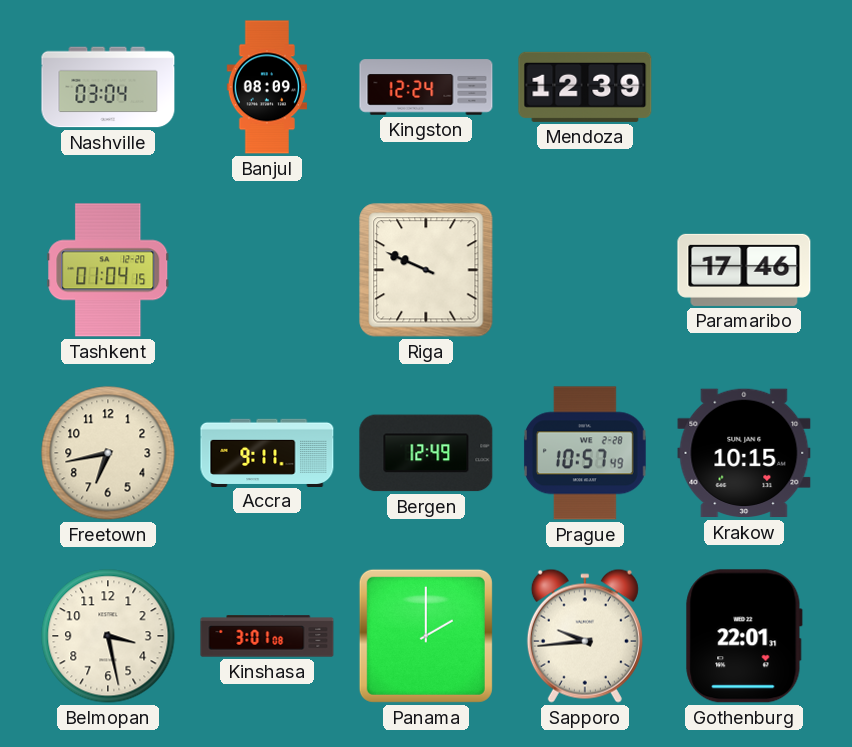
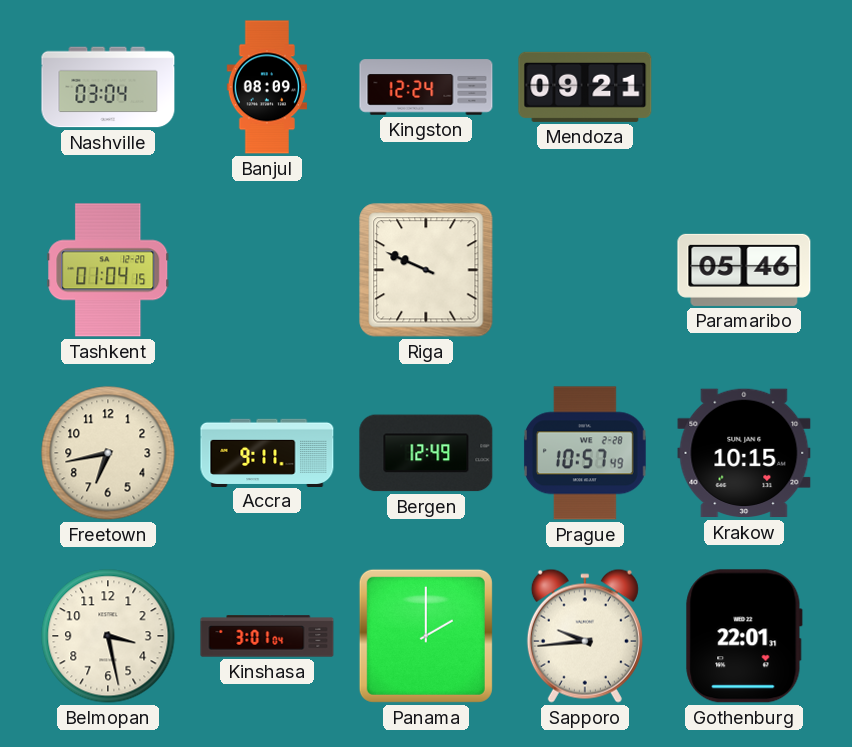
Mendoza: 12:39 -> 09:21
Paramaribo: 17:46 -> 05:46
Kinshasa: 3:01:08 -> 3:01:04
